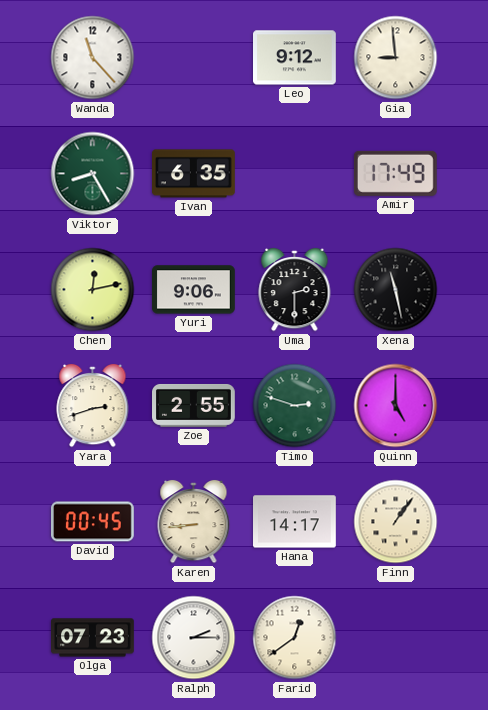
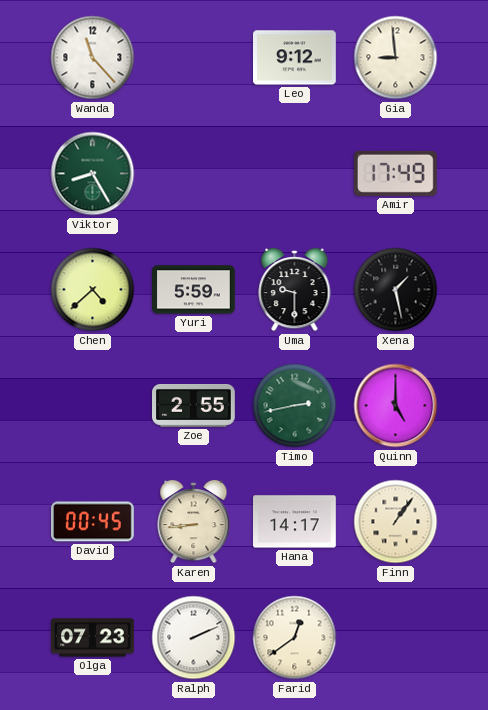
Ivan: 6:35 -> none
Chen: 12:13 -> 4:38
Yuri: 9:06 -> 5:59
Uma: 2:30 -> 9:30
Xena: 11:28 -> 1:28
Yara: 2:42 -> none
Timo: 2:48 -> 2:43
Ralph: 2:15 -> 2:11
